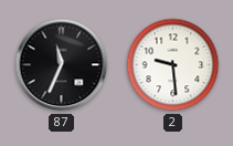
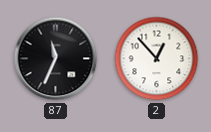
2: 9:29 -> 12:53
